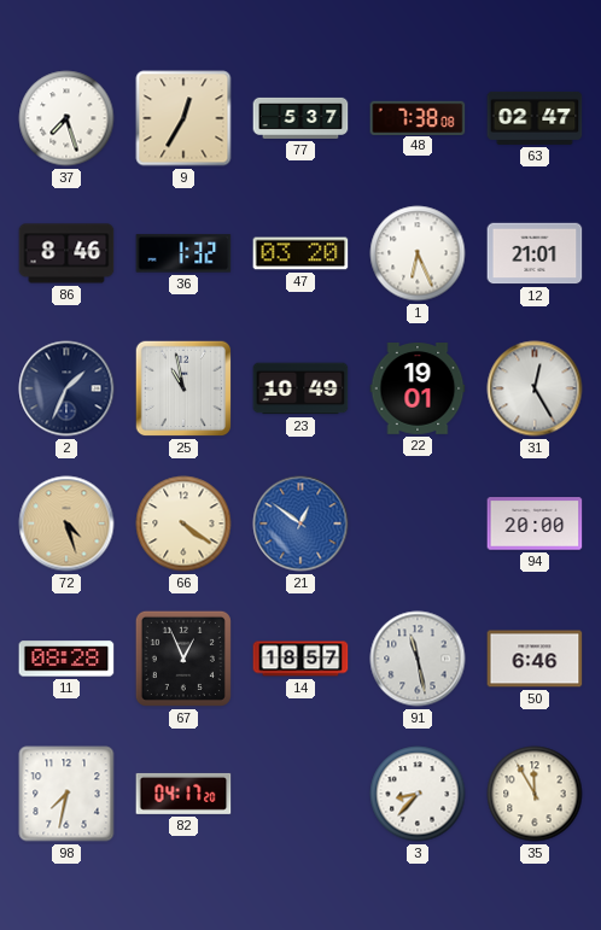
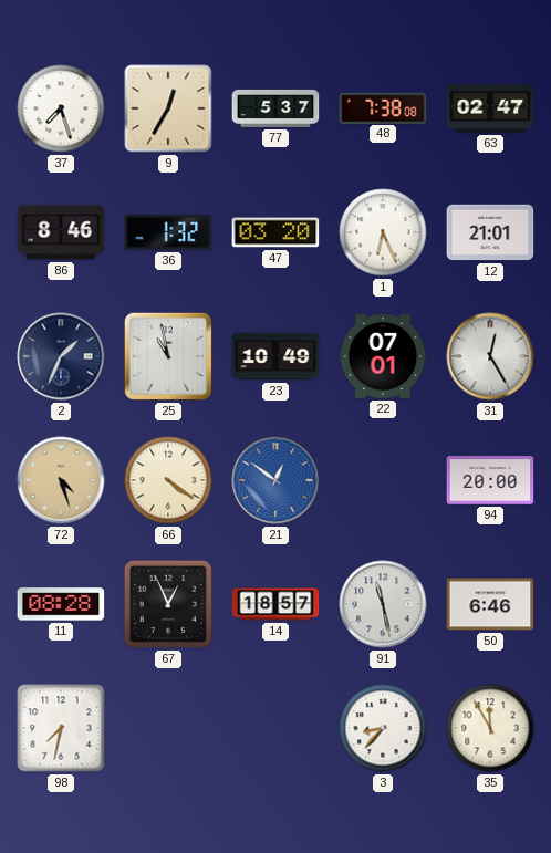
22: 19:01 -> 07:01
82: 04:17 -> none
